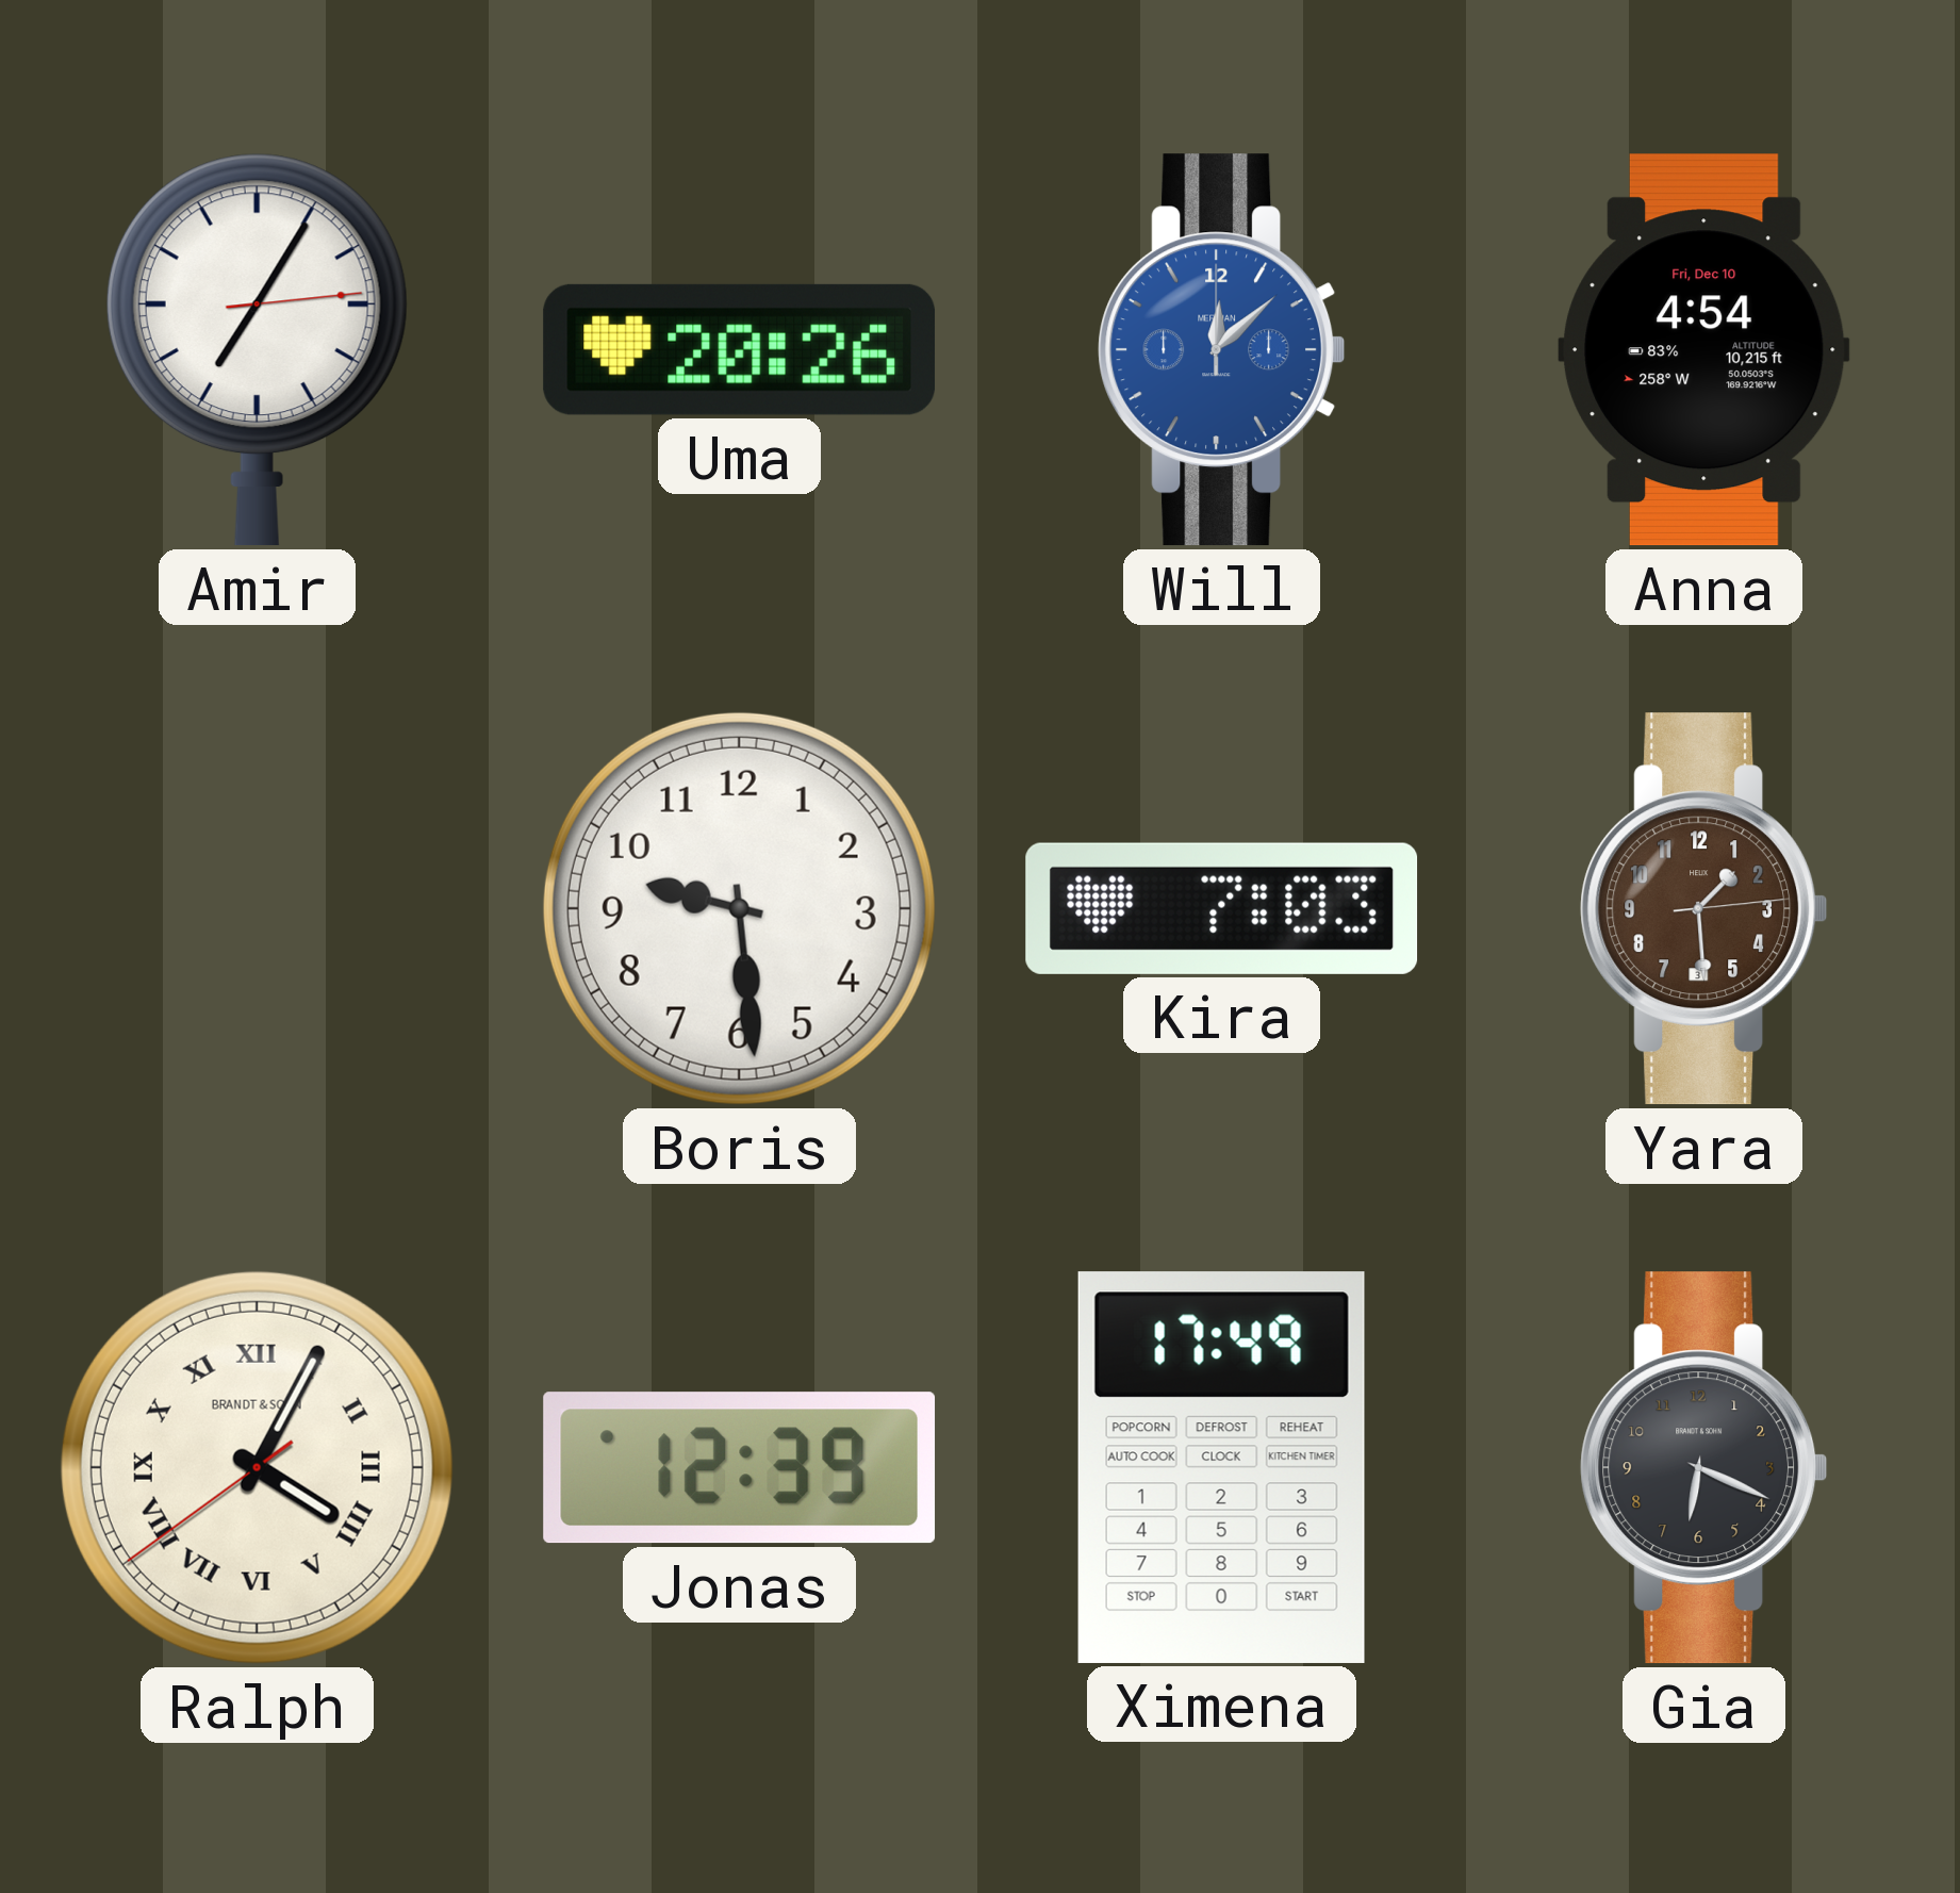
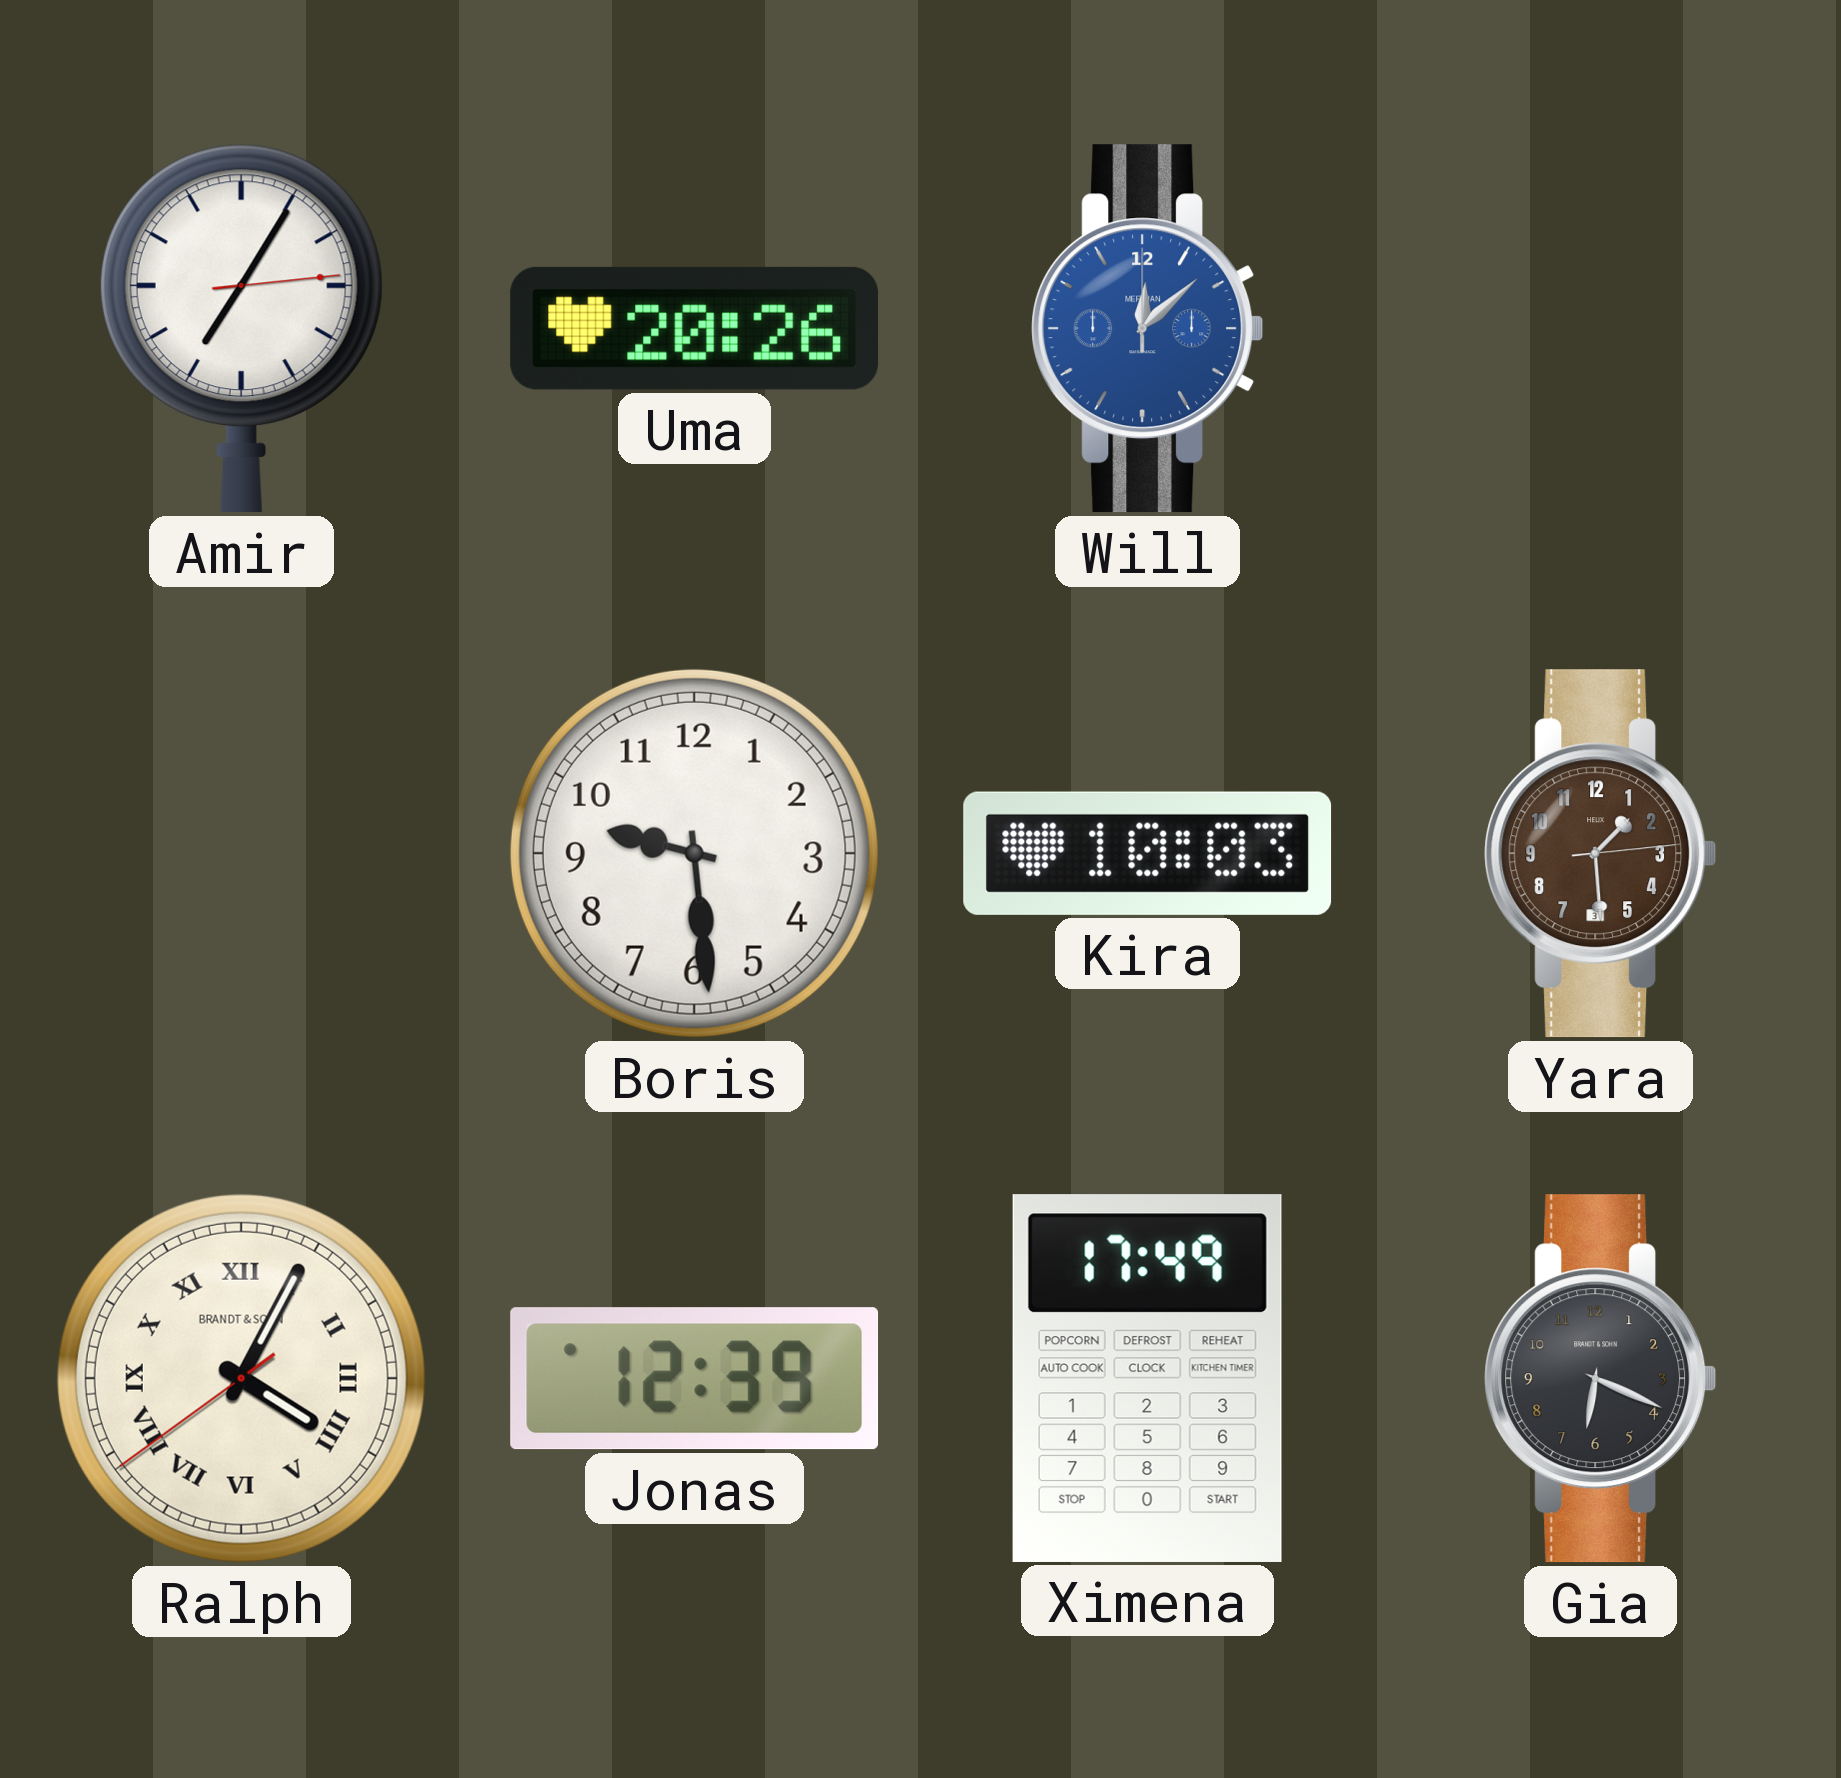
Anna: 4:54 -> none
Kira: 7:03 -> 10:03
